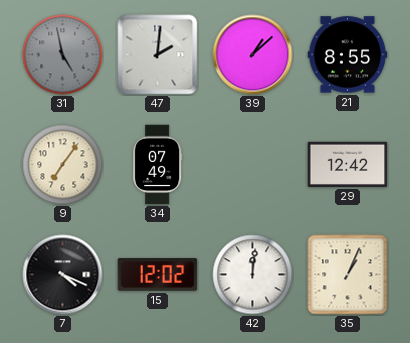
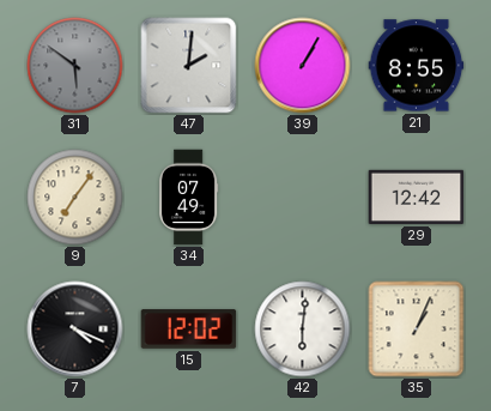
31: 4:58 -> 5:51
39: 1:08 -> 1:05
42: 12:01 -> 6:01
